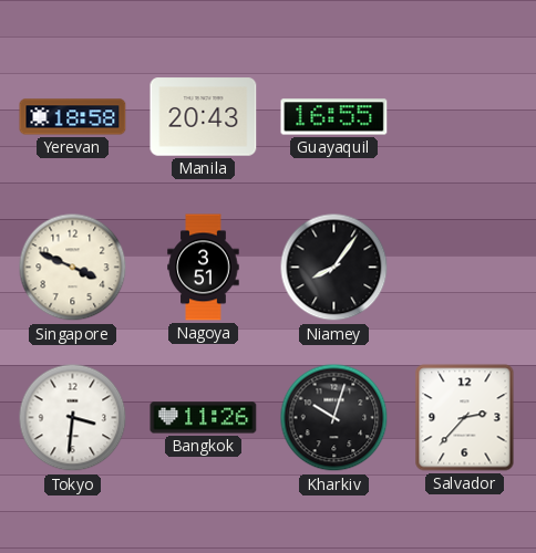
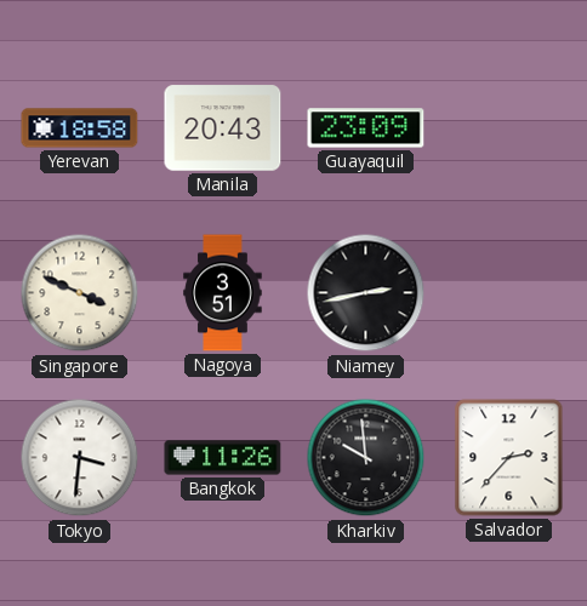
Guayaquil: 16:55 -> 23:09
Niamey: 8:06 -> 2:43
Kharkiv: 10:03 -> 9:59
